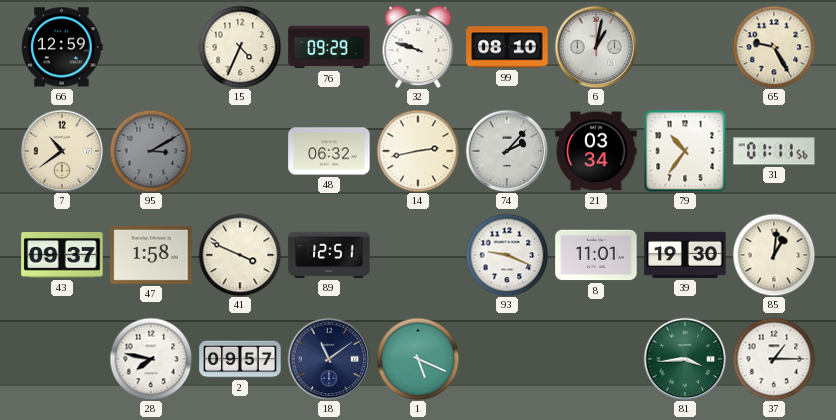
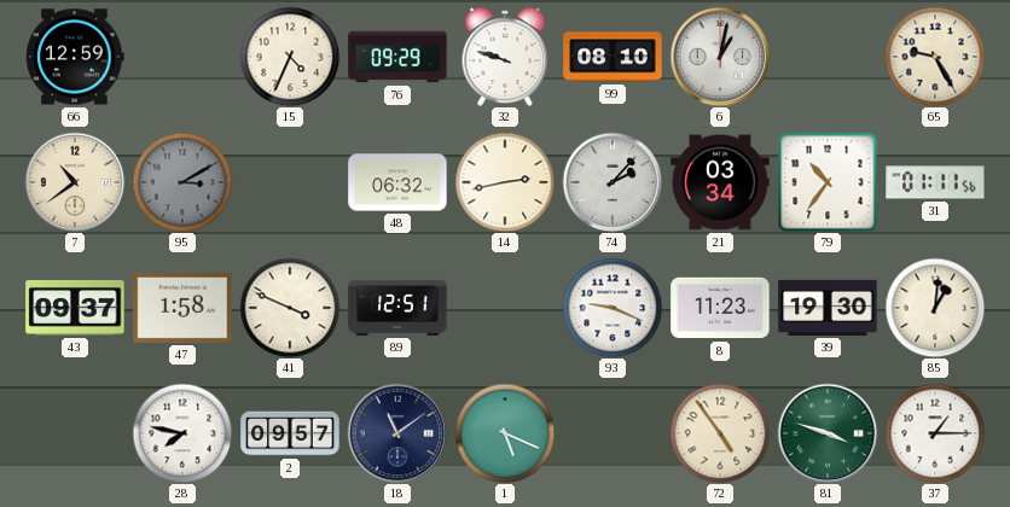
8: 11:01 -> 11:23
72: none -> 4:54
81: 3:44 -> 3:48
